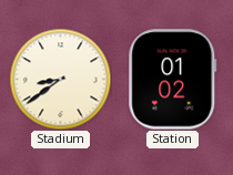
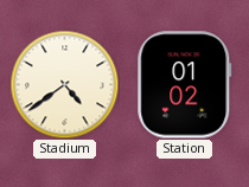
Stadium: 8:39 -> 4:39
